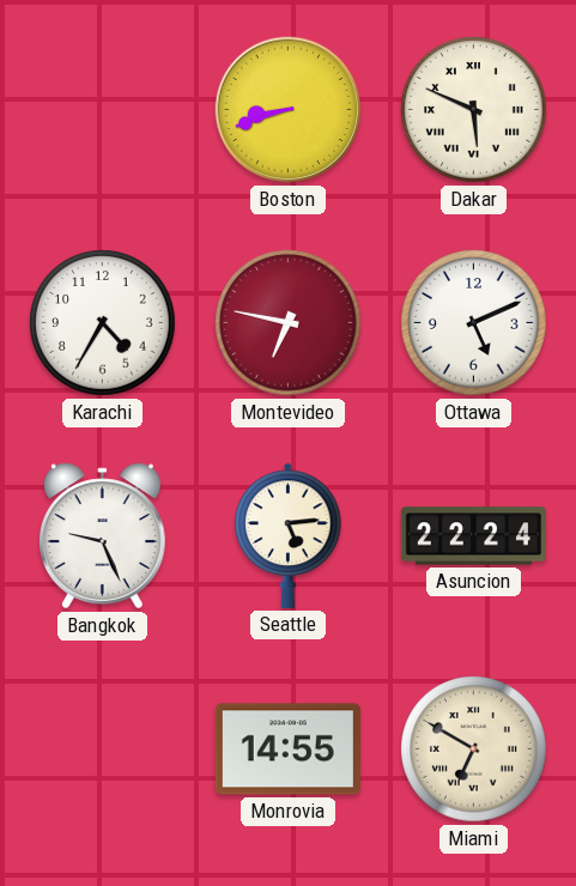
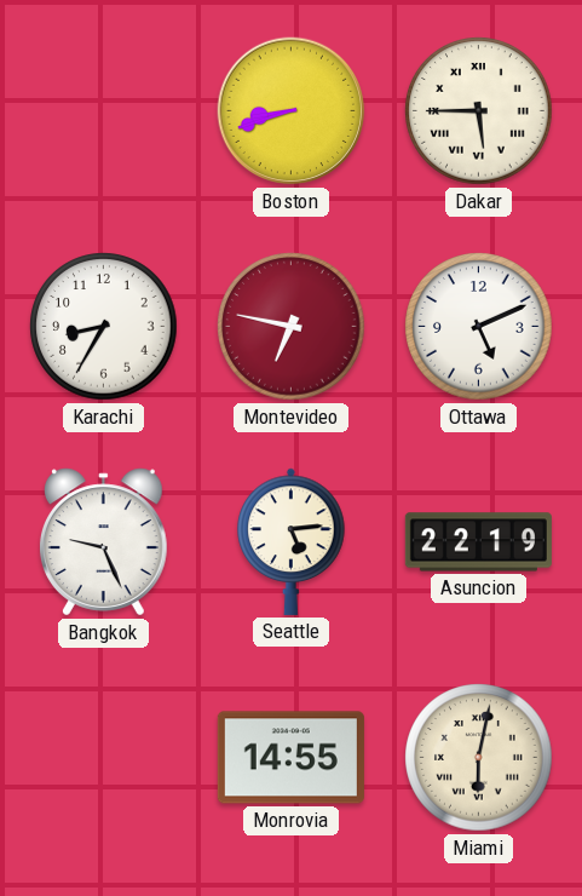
Dakar: 5:49 -> 5:45
Karachi: 4:35 -> 8:35
Asuncion: 22:24 -> 22:19
Miami: 6:50 -> 6:02
